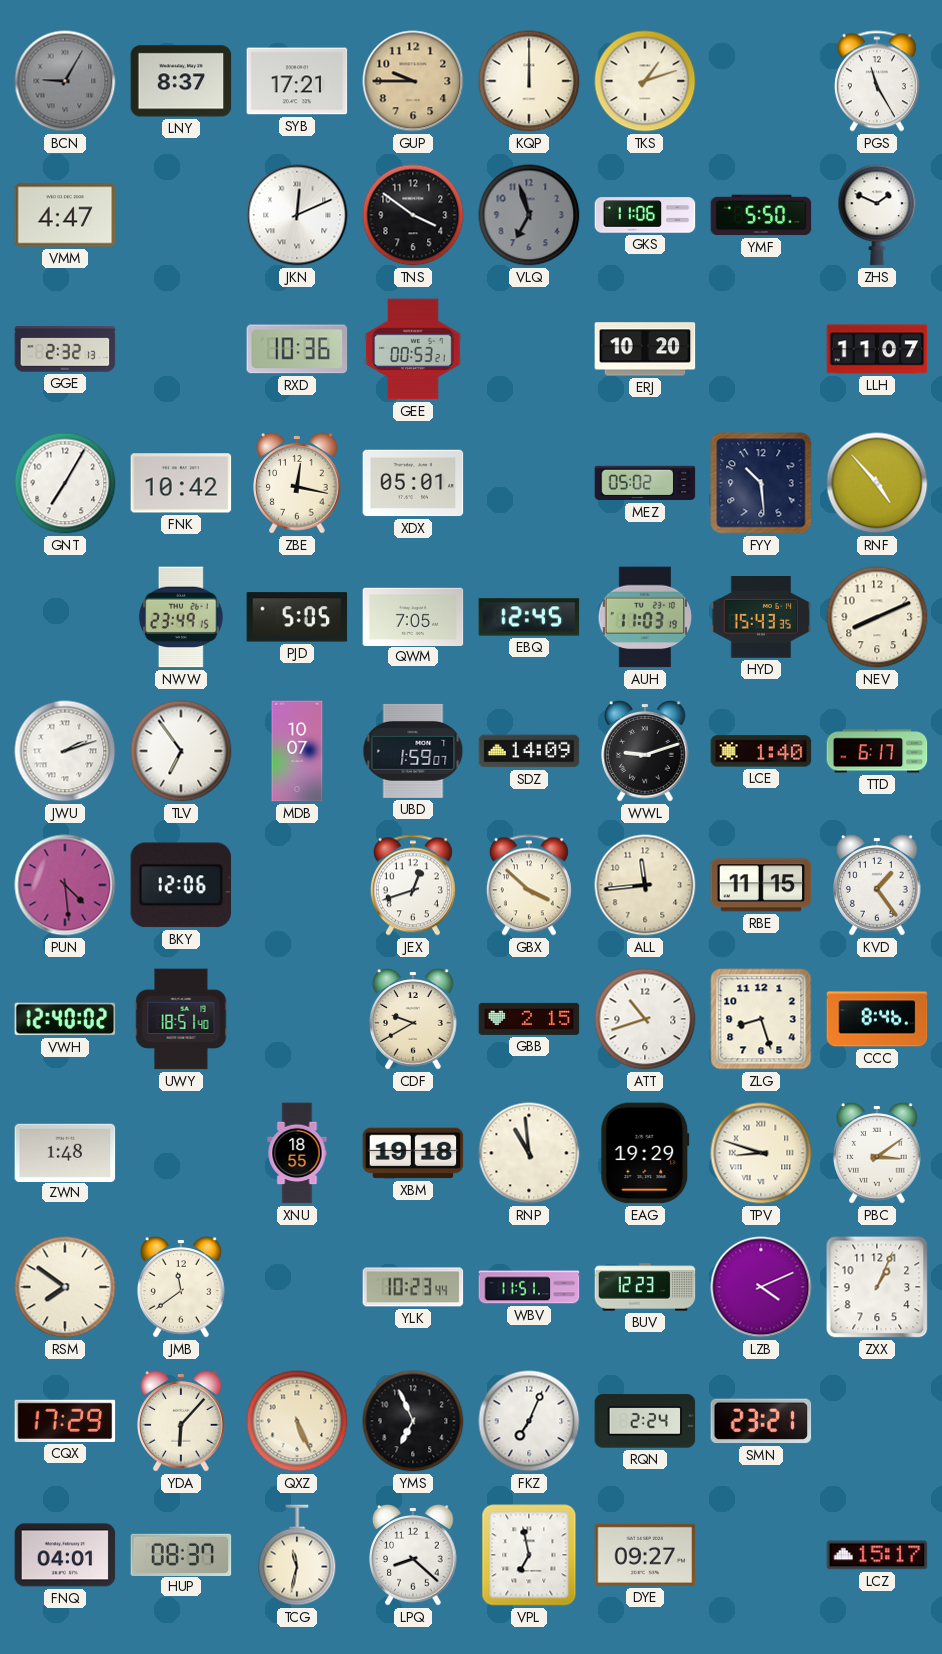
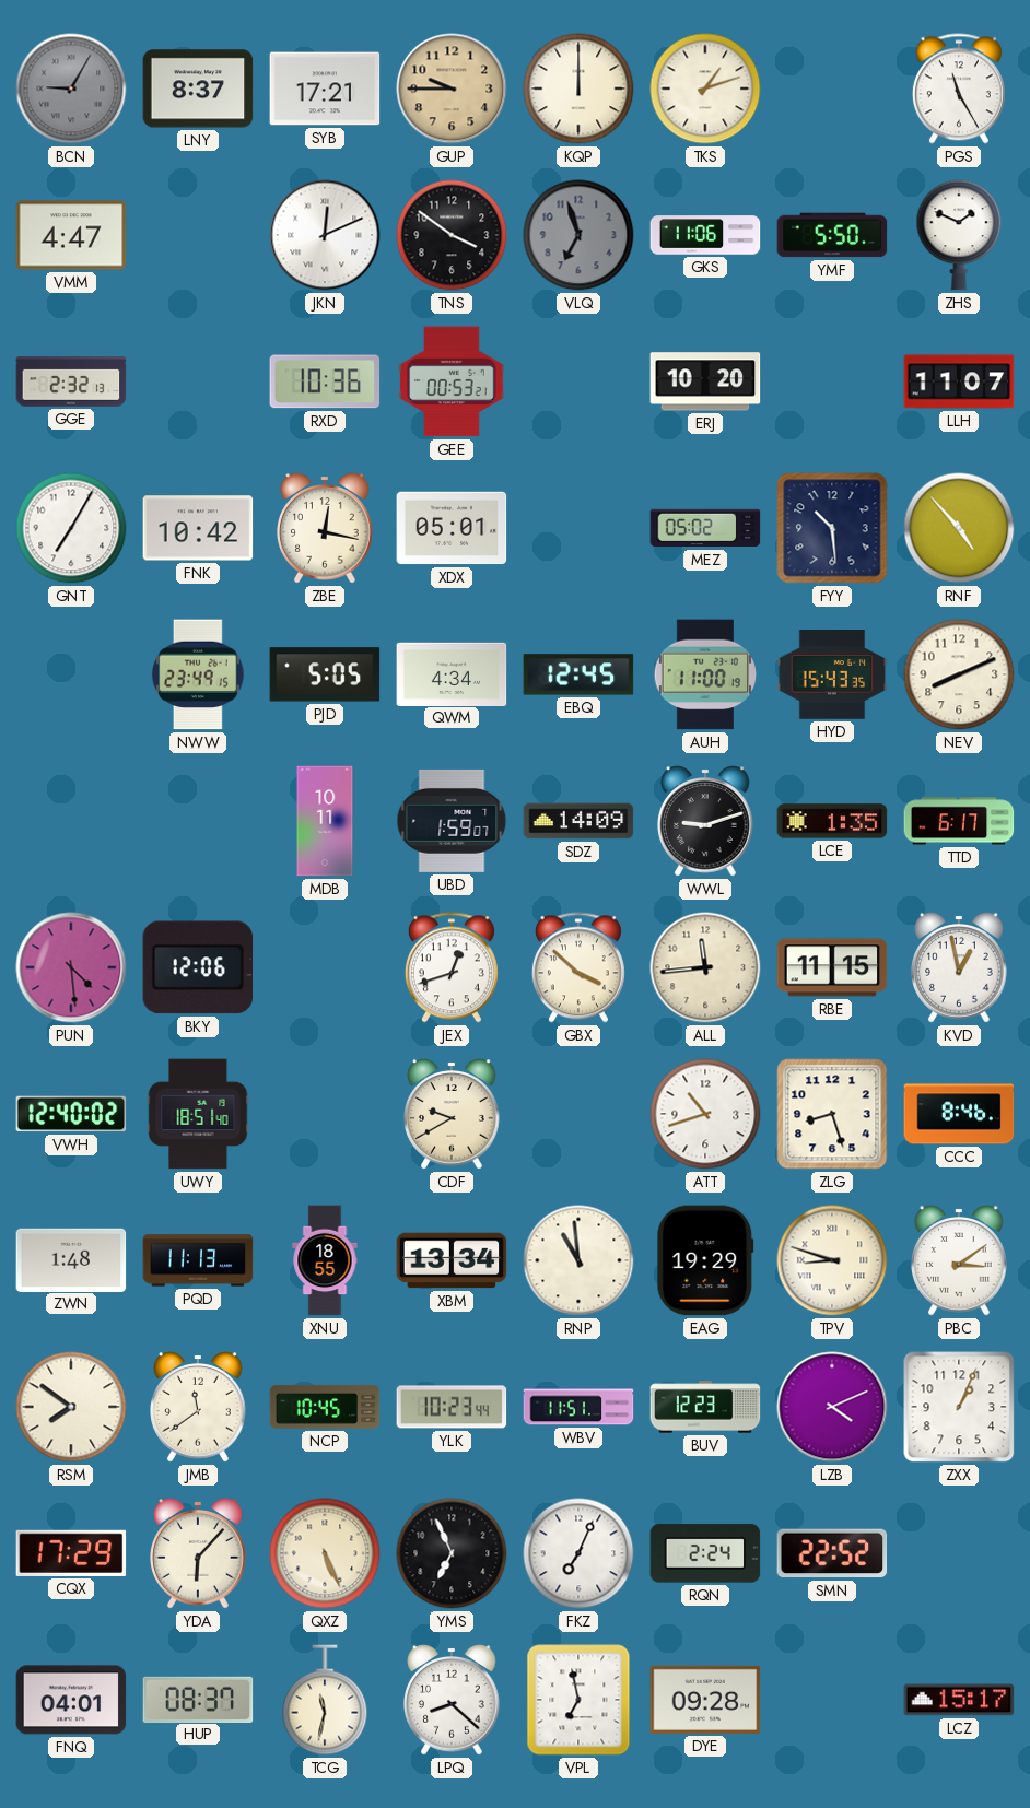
QWM: 7:05 -> 4:34
AUH: 11:03 -> 11:00
JWU: 2:12 -> none
TLV: 6:54 -> none
MDB: 10:07 -> 10:11
LCE: 1:40 -> 1:35
KVD: 1:24 -> 12:58
GBB: 2:15 -> none
PQD: none -> 11:13
XBM: 19:18 -> 13:34
NCP: none -> 10:45
SMN: 23:21 -> 22:52
DYE: 09:27 -> 09:28
